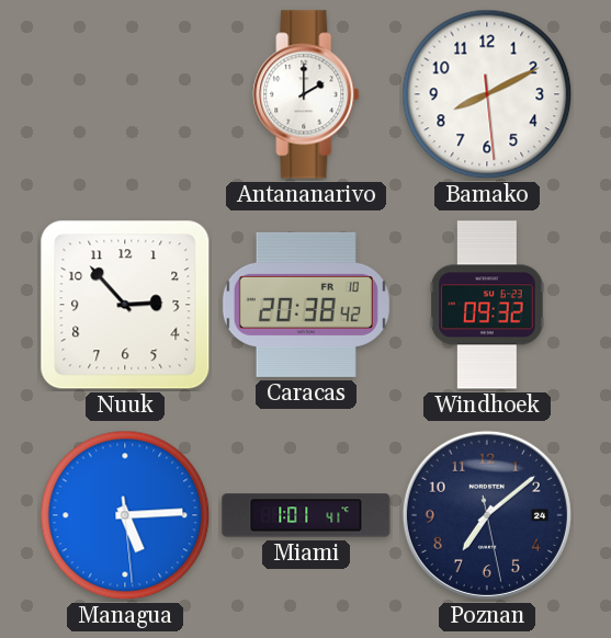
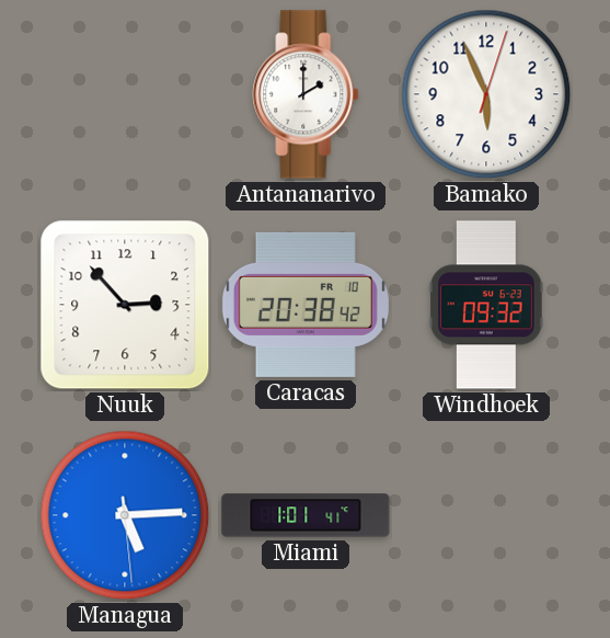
Bamako: 8:10 -> 5:56
Poznan: 7:08 -> none
